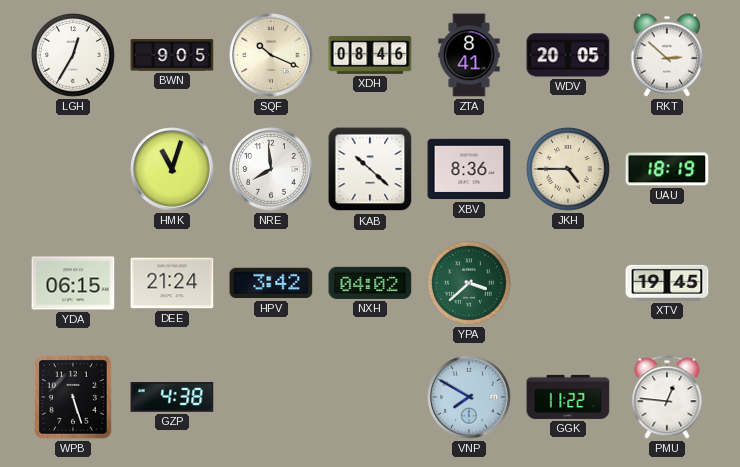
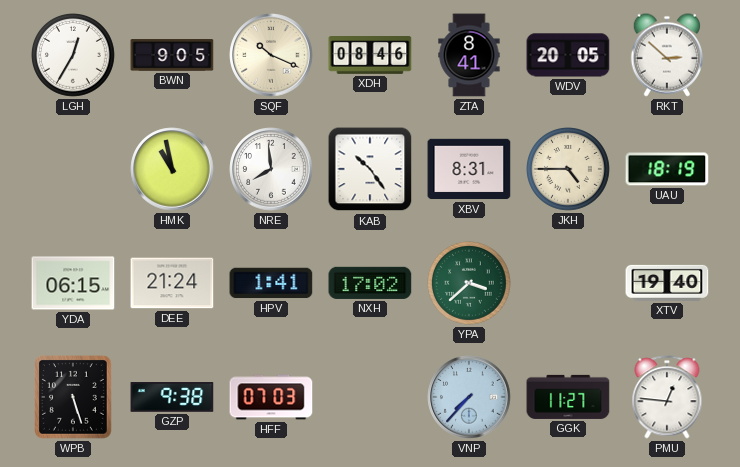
HMK: 11:03 -> 10:58
KAB: 10:22 -> 10:24
XBV: 8:36 -> 8:31
HPV: 3:42 -> 1:41
NXH: 04:02 -> 17:02
XTV: 19:45 -> 19:40
GZP: 4:38 -> 9:38
HFF: none -> 07:03
VNP: 7:50 -> 7:37
GGK: 11:22 -> 11:27
